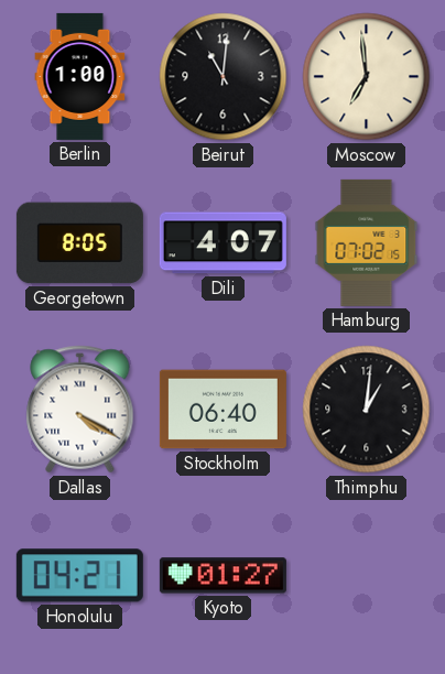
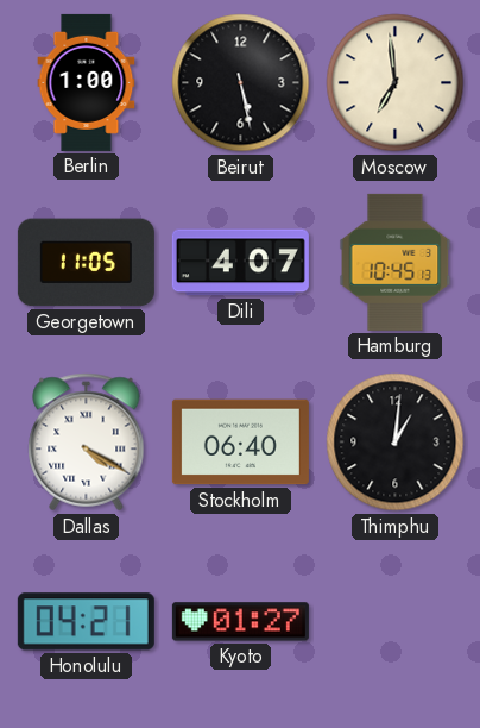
Beirut: 11:01 -> 5:28
Georgetown: 8:05 -> 11:05
Hamburg: 07:02 -> 10:45
